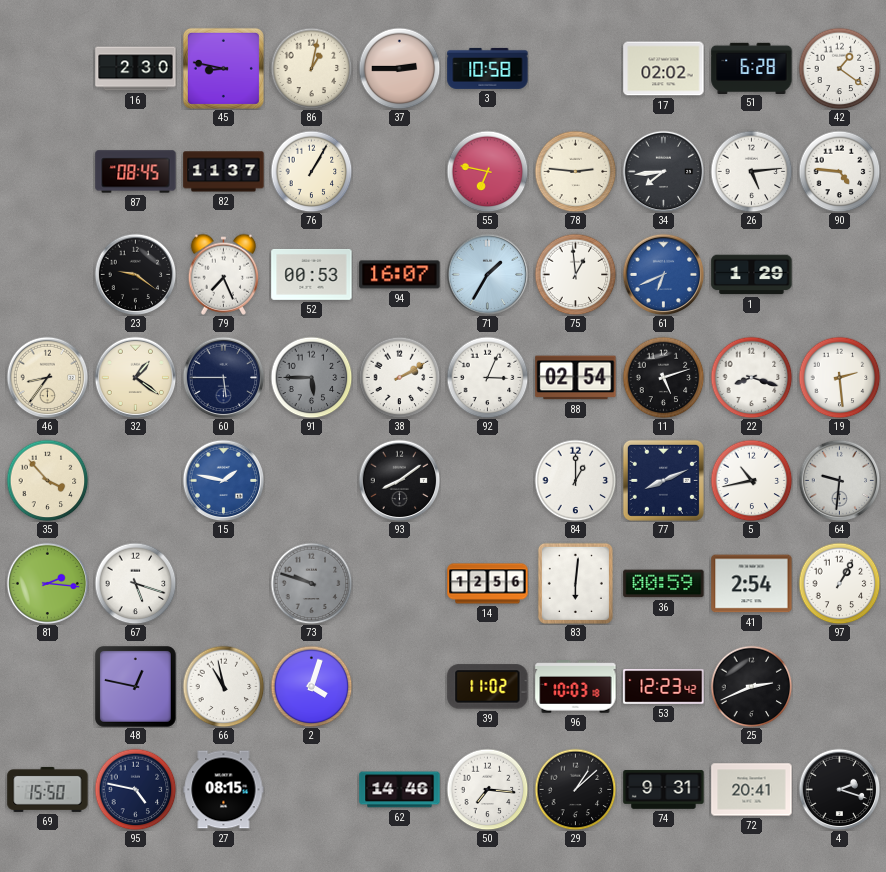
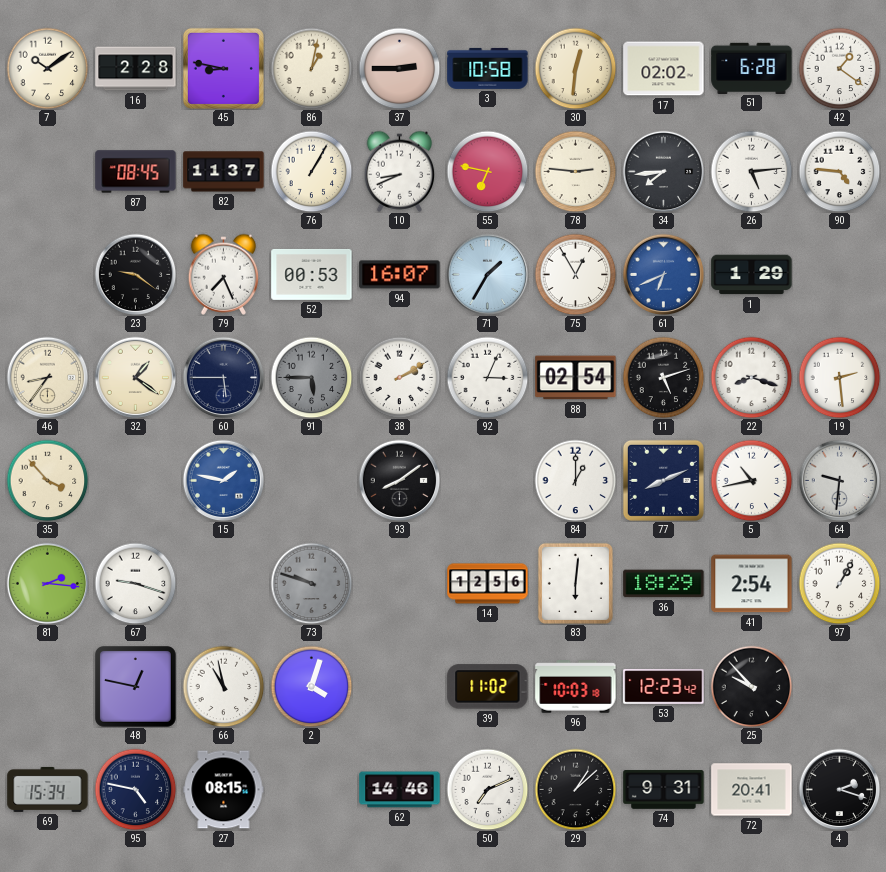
7: none -> 10:09
16: 2:30 -> 2:28
30: none -> 12:31
10: none -> 8:41
75: 12:59 -> 12:55
67: 5:18 -> 9:18
36: 00:59 -> 18:29
25: 2:41 -> 9:53
69: 15:50 -> 15:34
50: 7:16 -> 7:11
